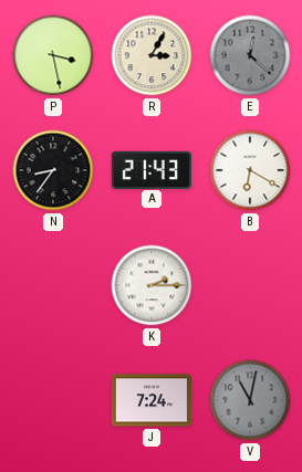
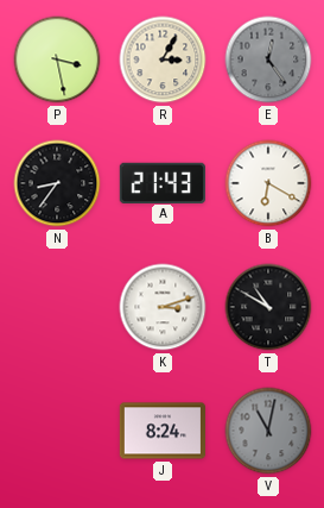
E: 12:22 -> 12:24
K: 2:15 -> 3:12
T: none -> 10:50
J: 7:24 -> 8:24
